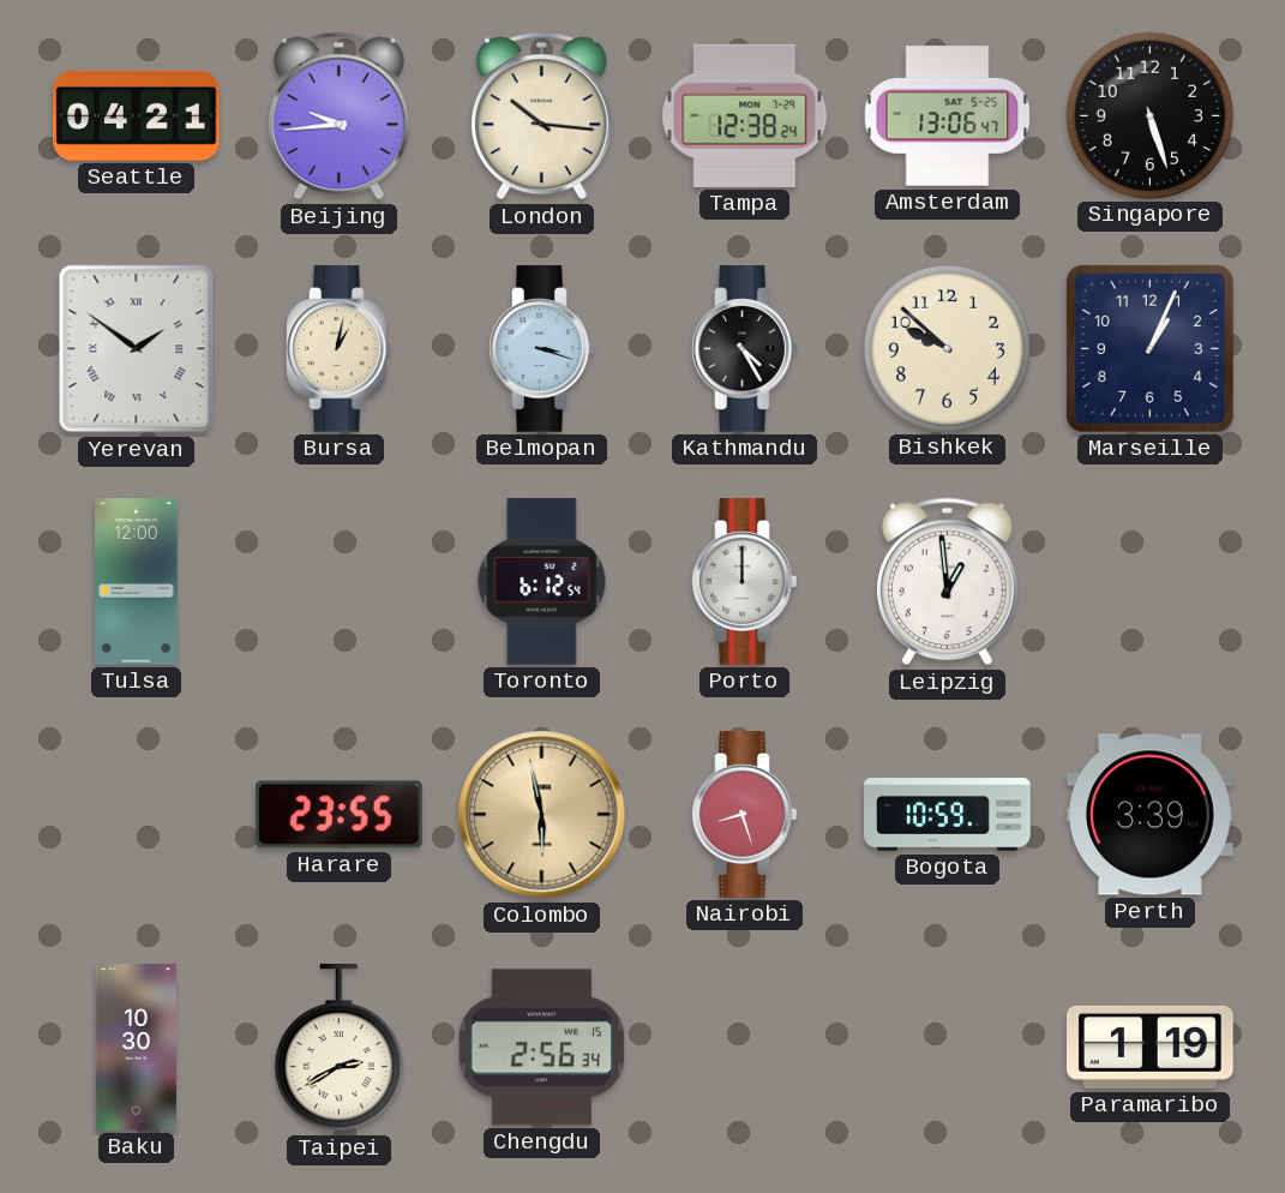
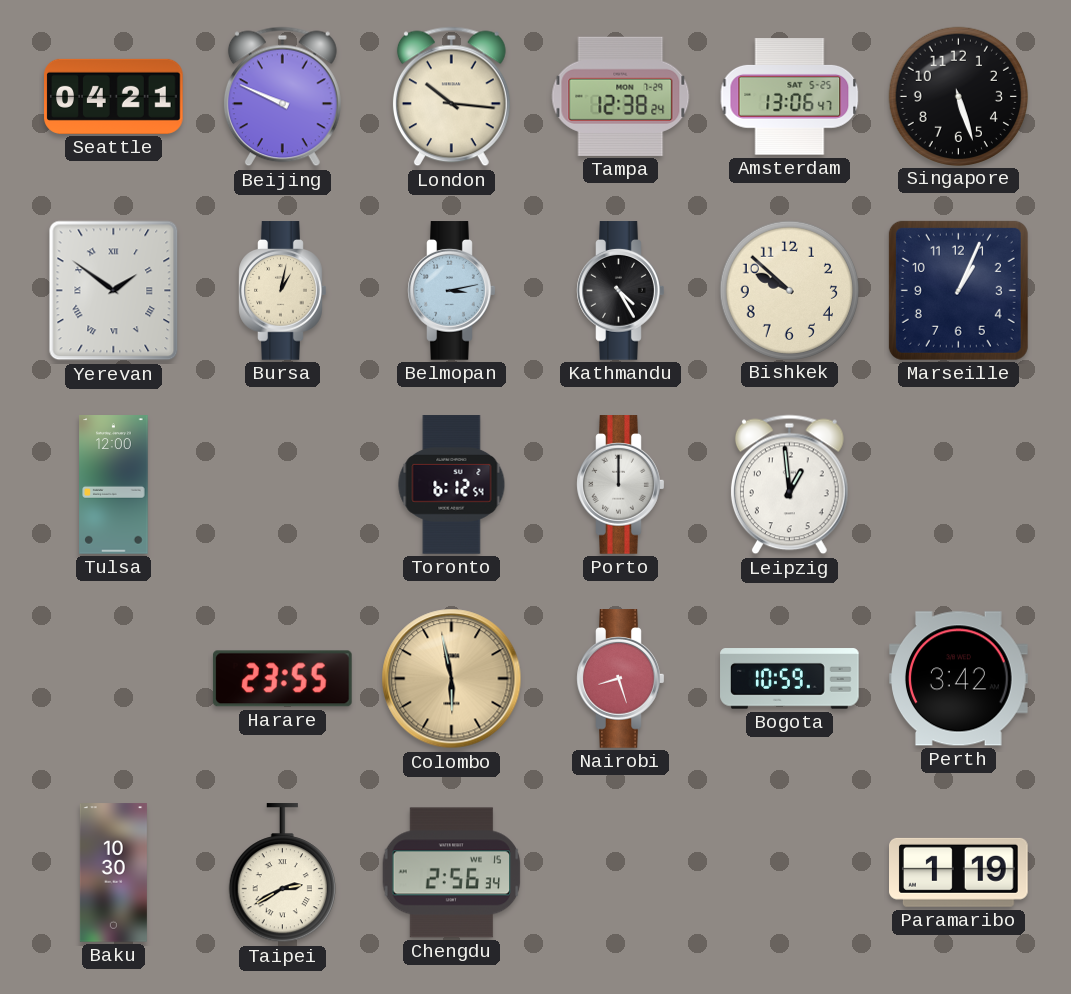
Beijing: 9:44 -> 9:49
Belmopan: 3:18 -> 3:13
Perth: 3:39 -> 3:42
